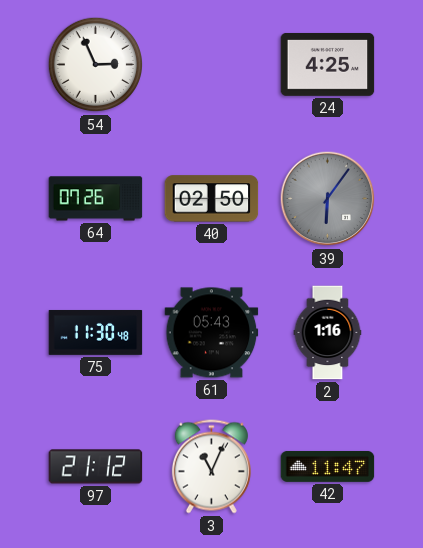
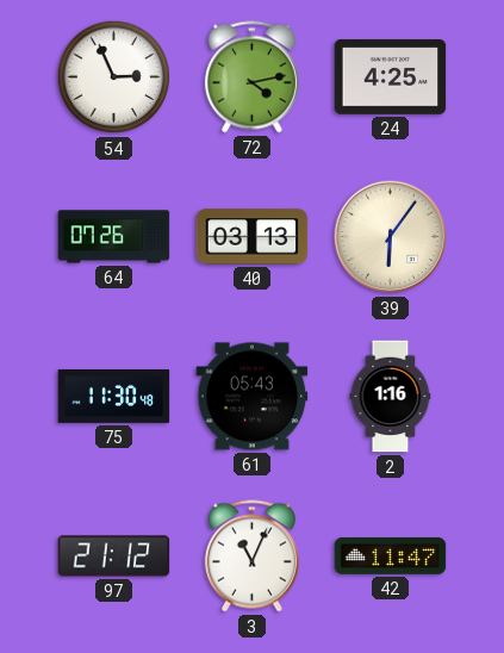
72: none -> 4:13
40: 02:50 -> 03:13
39 dial: grey -> cream
